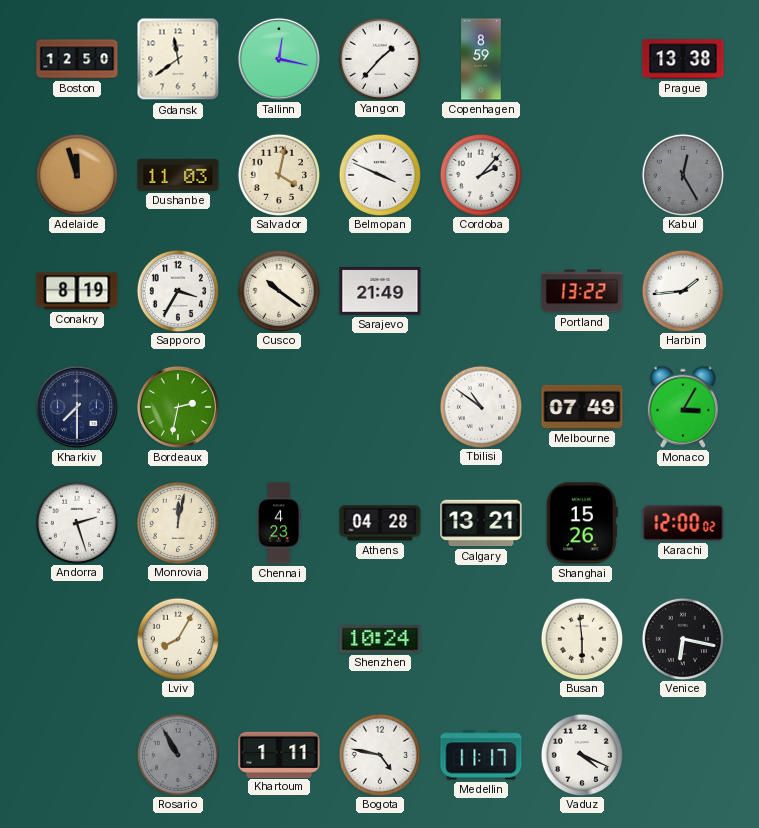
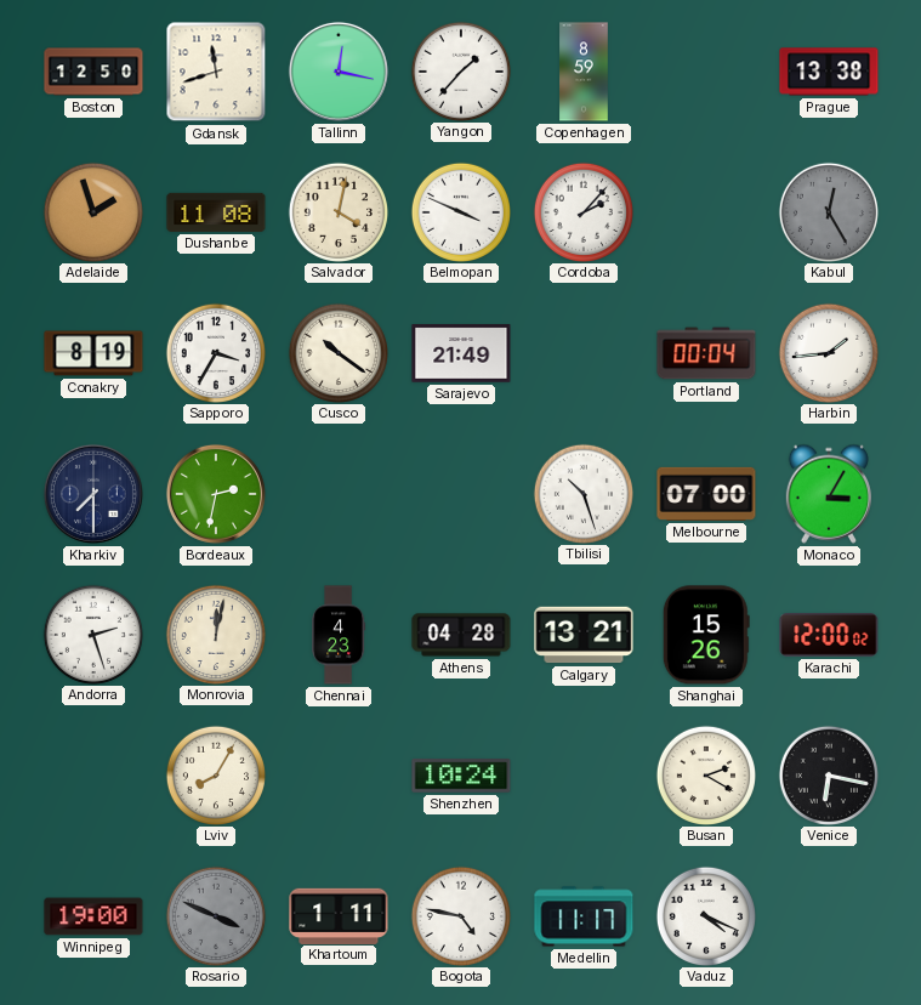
Gdansk: 11:39 -> 11:42
Adelaide: 11:57 -> 1:57
Dushanbe: 11:03 -> 11:08
Portland: 13:22 -> 00:04
Tbilisi: 10:51 -> 10:27
Melbourne: 07:49 -> 07:00
Busan: 5:59 -> 2:20
Winnipeg: none -> 19:00
Rosario: 10:55 -> 3:49
